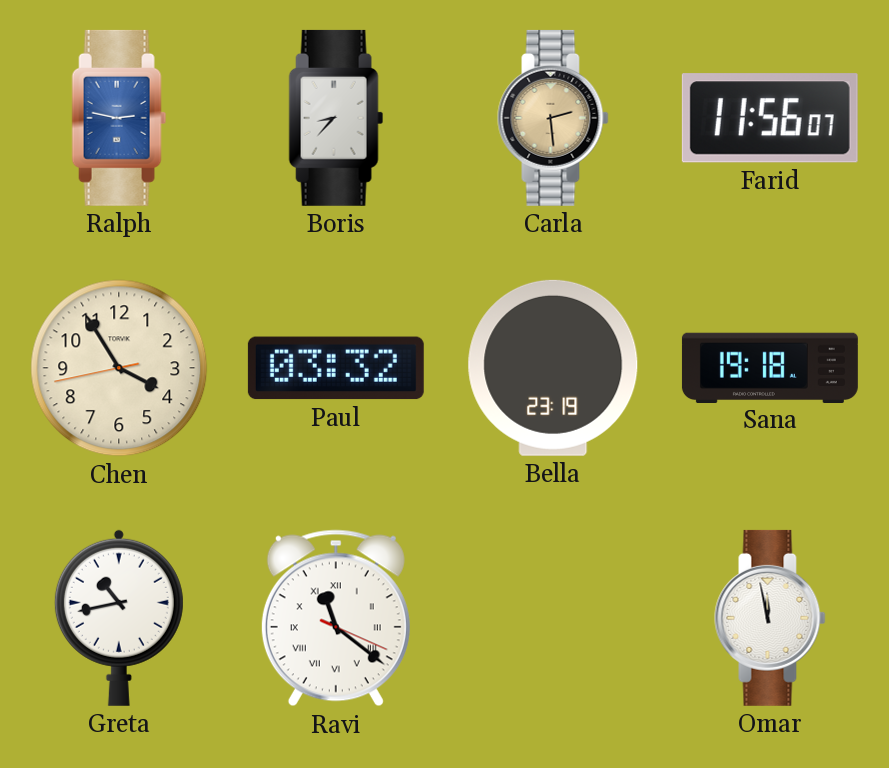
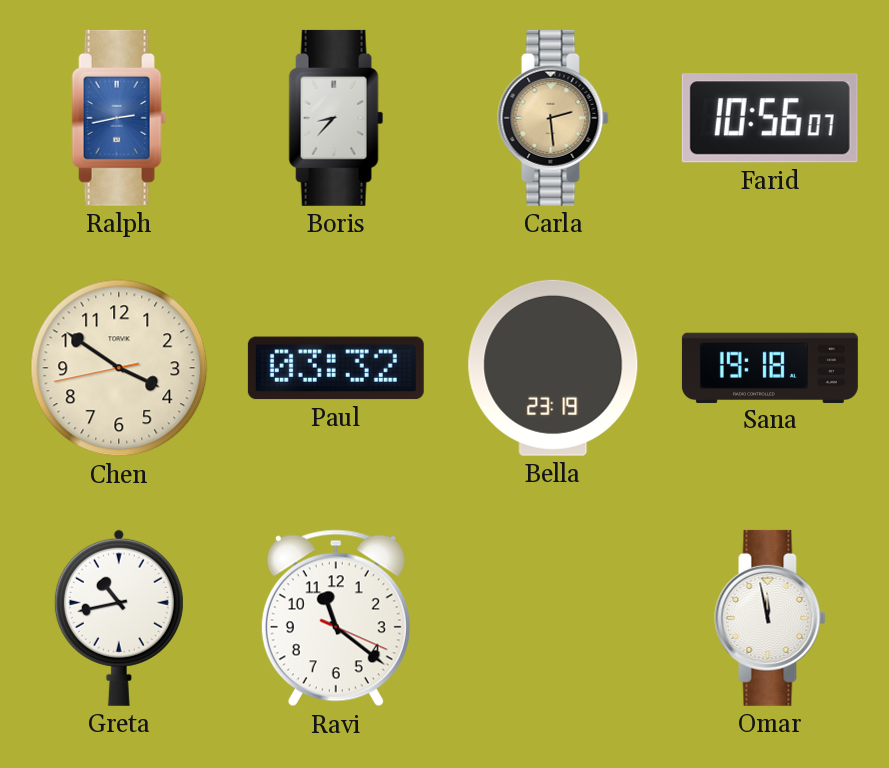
Ralph: 2:47 -> 2:43
Farid: 11:56 -> 10:56
Chen: 3:54 -> 3:50
Ravi numerals: Roman -> Arabic
